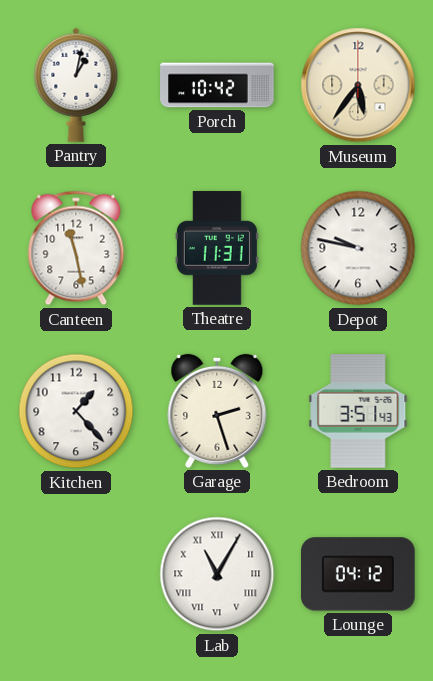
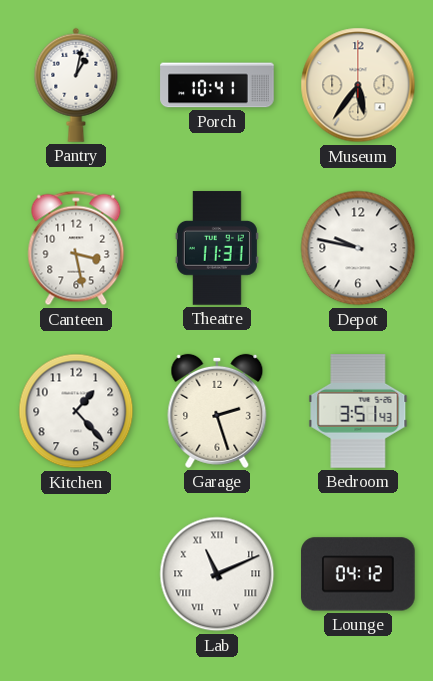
Porch: 10:42 -> 10:41
Canteen: 11:28 -> 3:28
Lab: 11:05 -> 11:11
